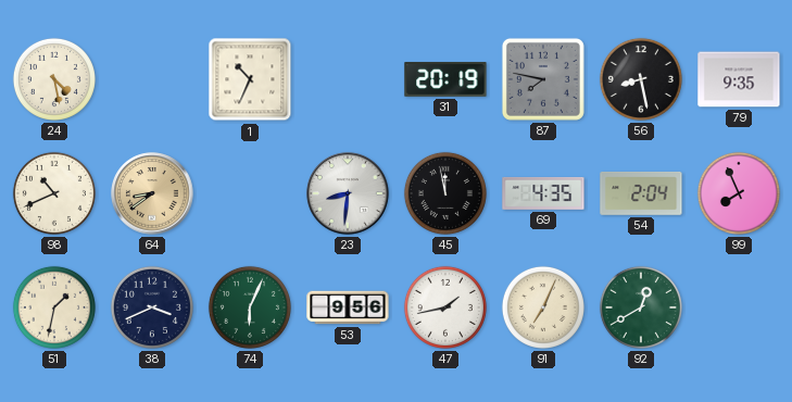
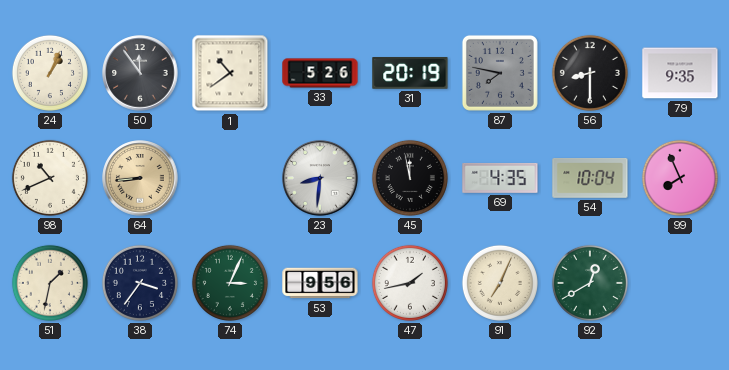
24: 4:28 -> 1:04
50: none -> 11:54
1: 10:34 -> 10:39
33: none -> 5:26
56: 8:28 -> 8:30
64: 8:39 -> 8:44
54: 2:04 -> 10:04
38: 3:41 -> 3:36
74: 6:04 -> 3:04
